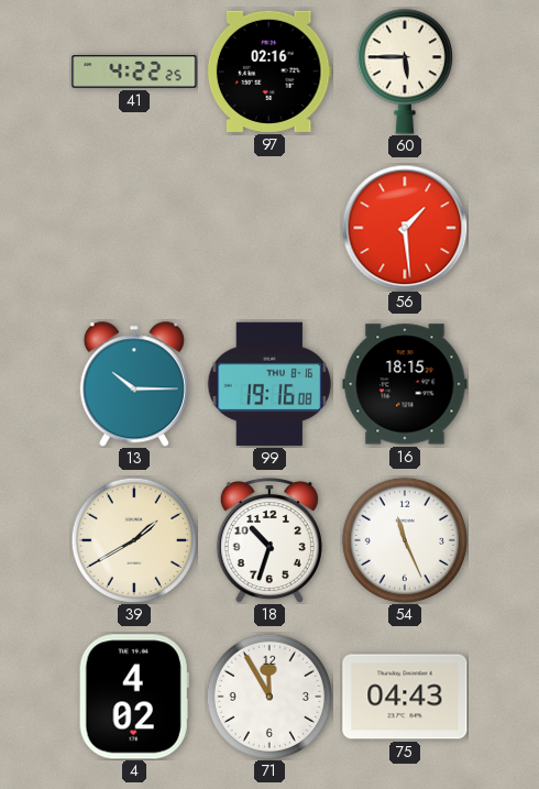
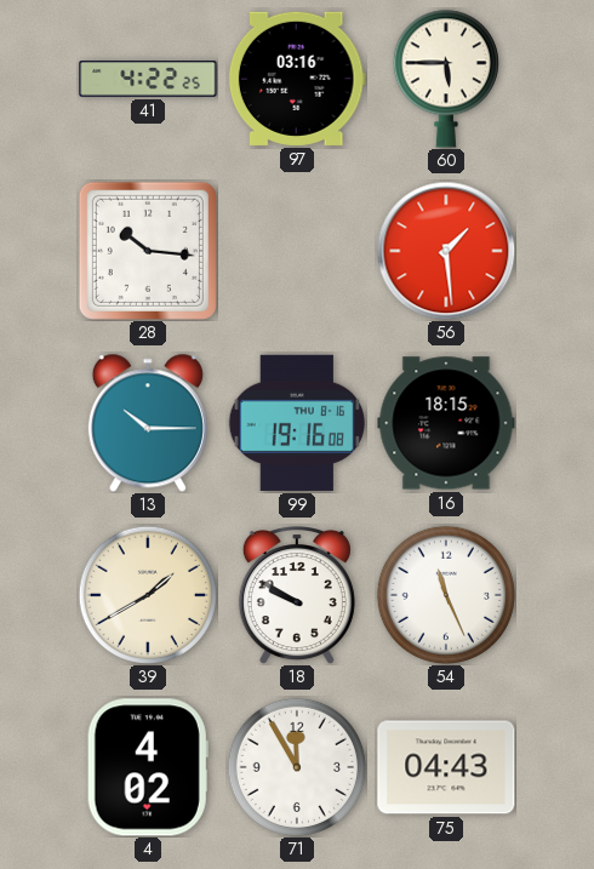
97: 02:16 -> 03:16
28: none -> 10:16
18: 10:33 -> 9:50
